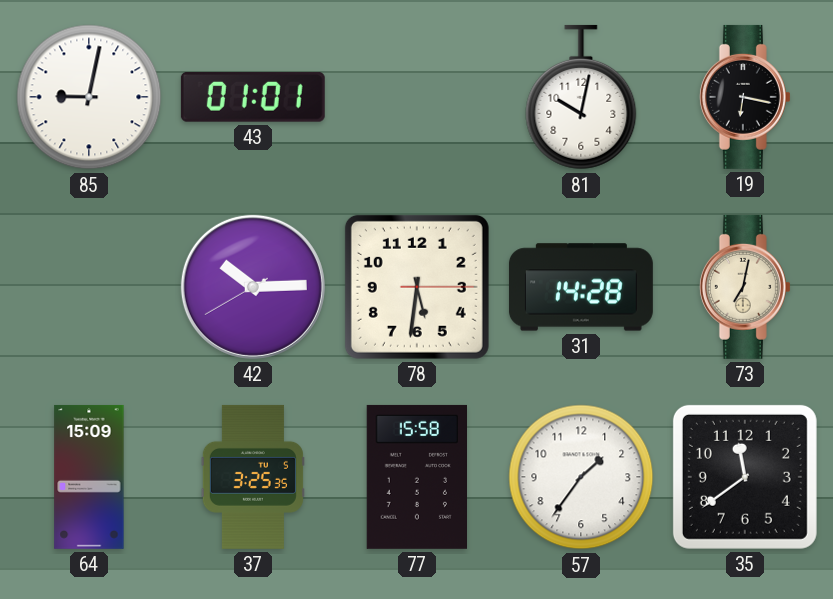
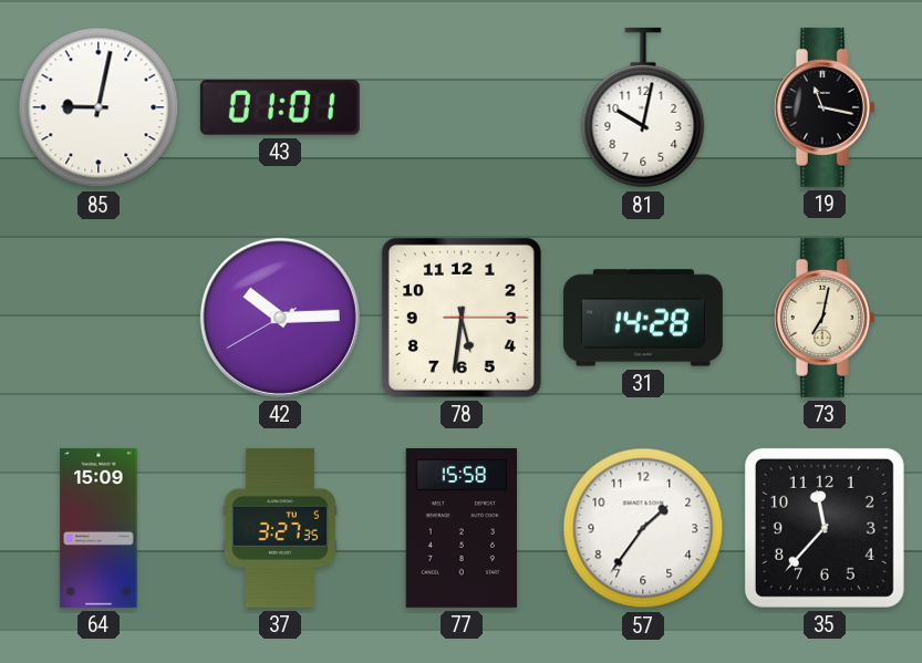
19: 6:17 -> 11:17
37: 3:25 -> 3:27
35: 11:39 -> 11:37
